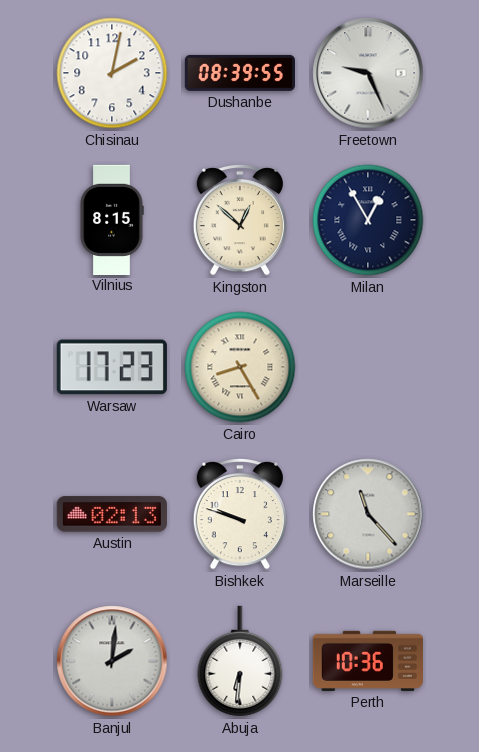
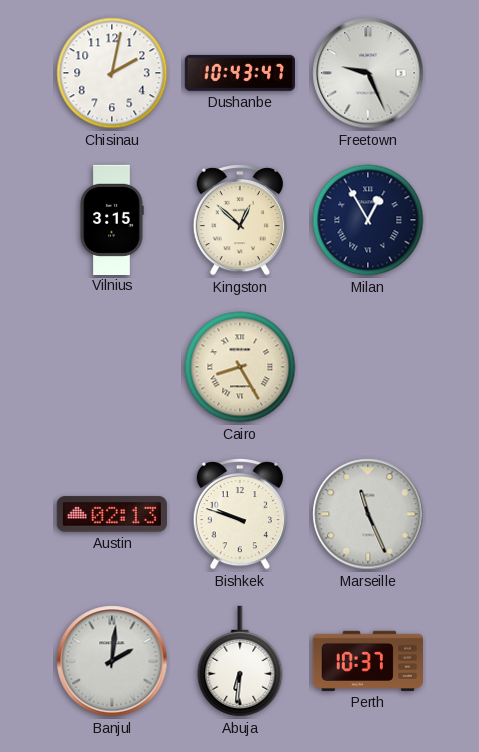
Dushanbe: 08:39 -> 10:43
Vilnius: 8:15 -> 3:15
Warsaw: 17:23 -> none
Marseille: 11:23 -> 11:26
Perth: 10:36 -> 10:37
